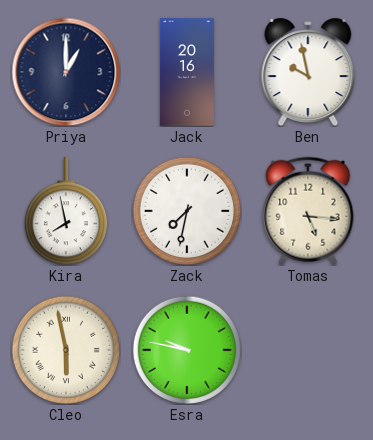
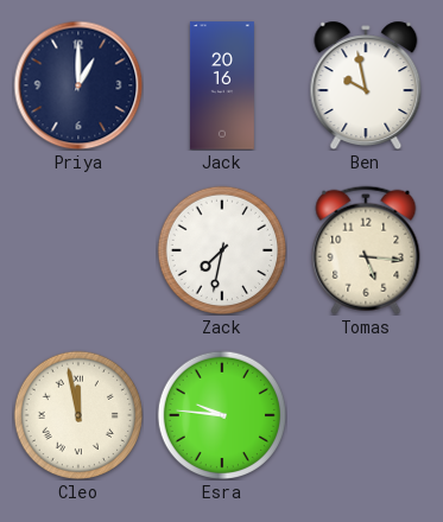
Kira: 7:58 -> none
Cleo: 5:58 -> 11:58
Esra: 9:47 -> 9:46
